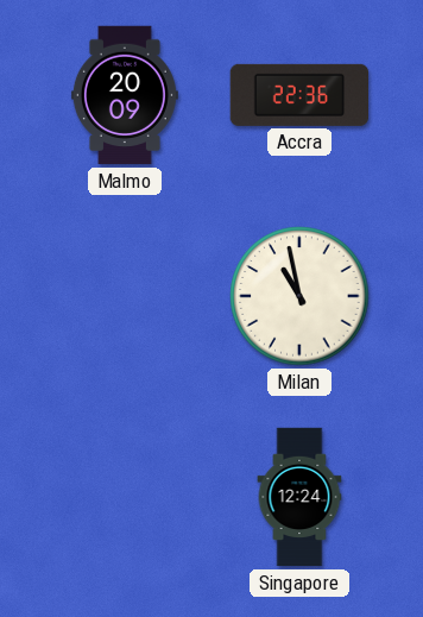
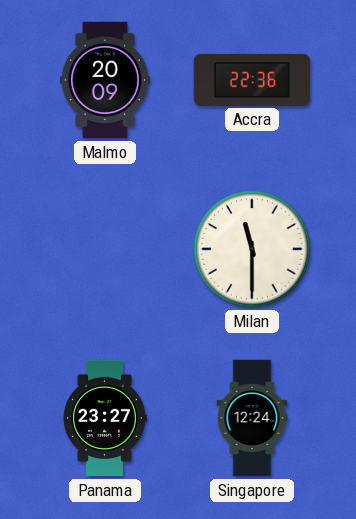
Milan: 10:58 -> 11:30
Panama: none -> 23:27
